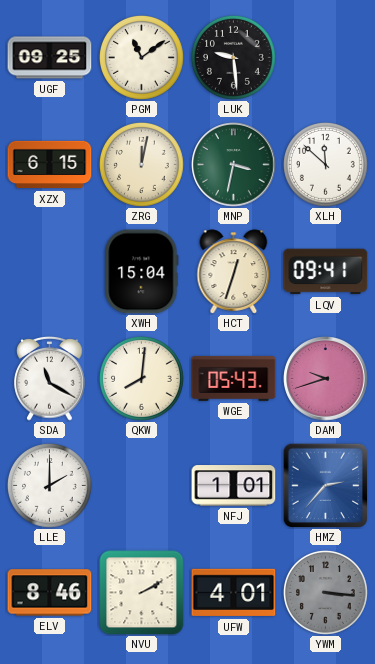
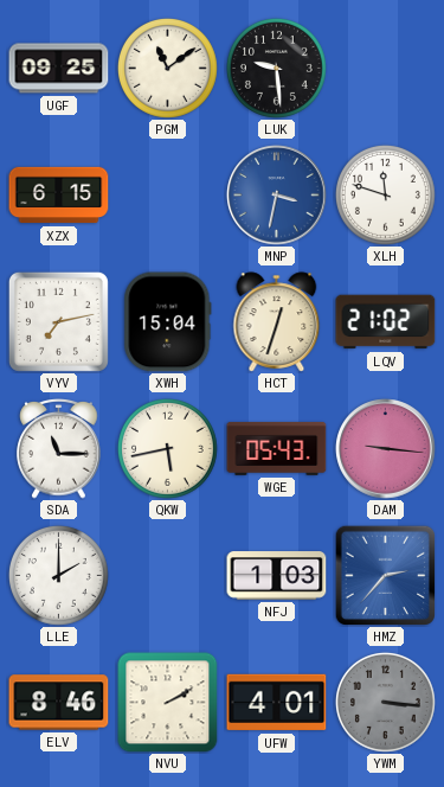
ZRG: 12:02 -> none
MNP dial: green -> blue
XLH: 11:52 -> 11:48
VYV: none -> 7:13
LQV: 09:41 -> 21:02
SDA: 11:20 -> 11:15
QKW: 8:01 -> 5:43
DAM: 9:42 -> 9:16
NFJ: 1:01 -> 1:03
